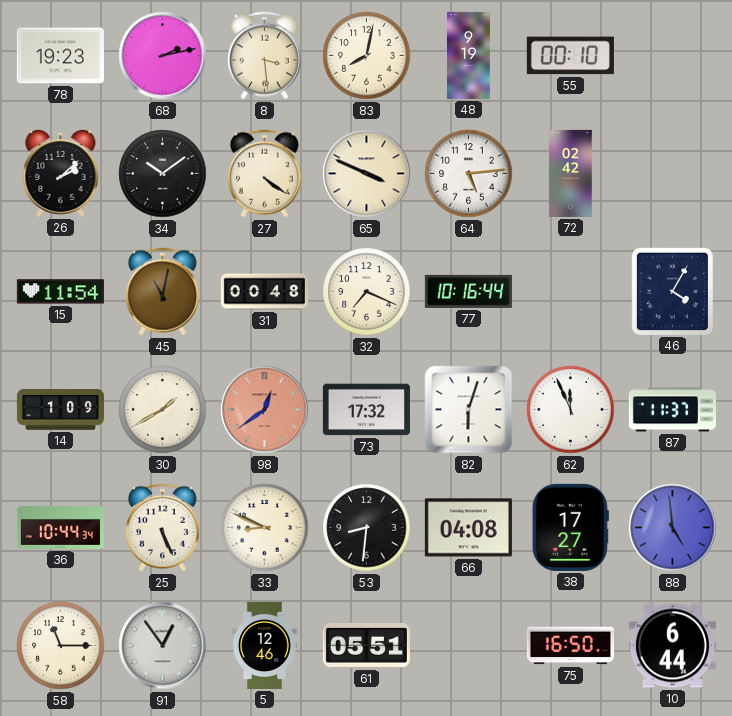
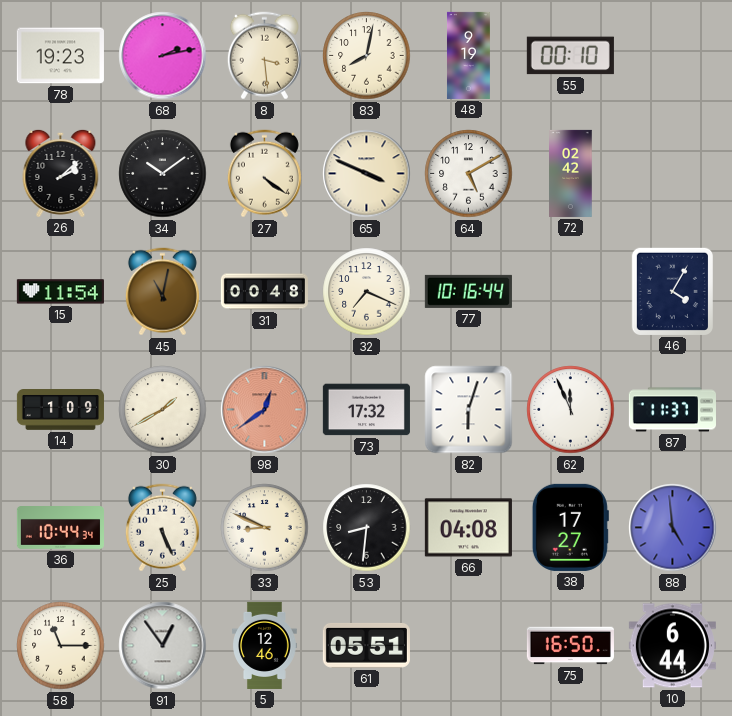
64: 5:14 -> 5:10
